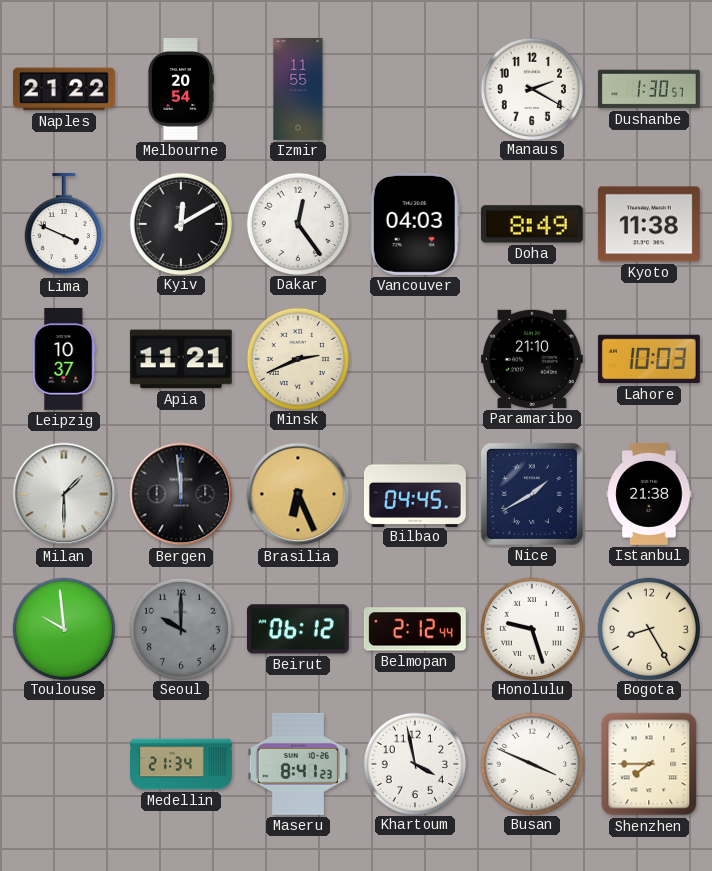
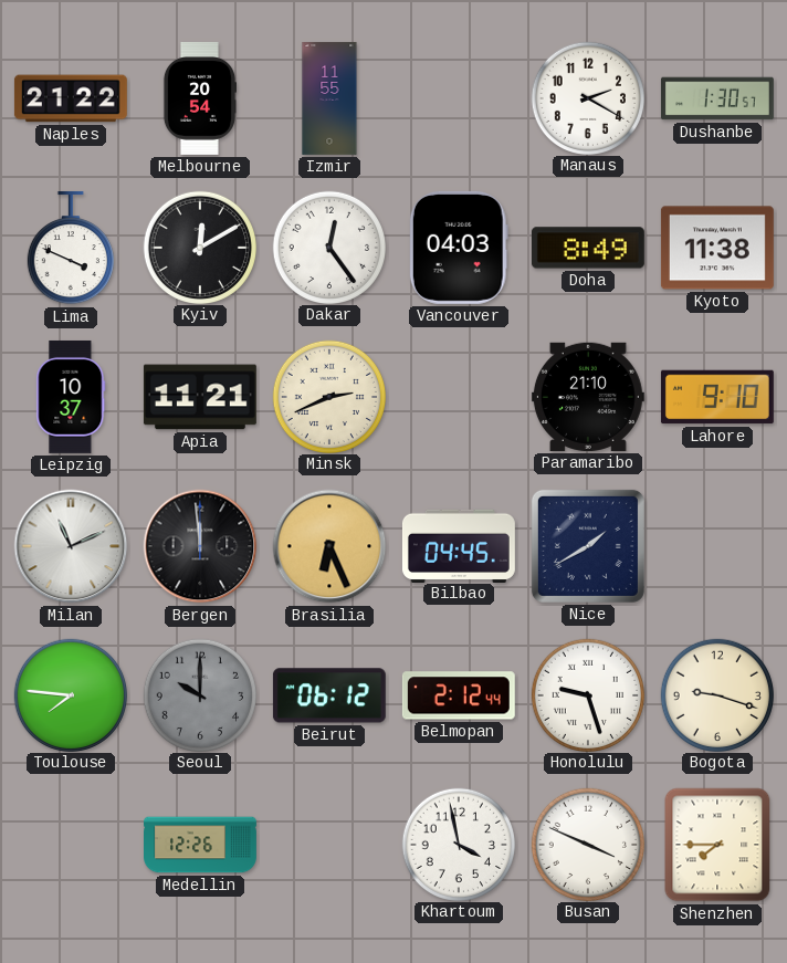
Lahore: 10:03 -> 9:10
Milan: 1:30 -> 11:11
Istanbul: 21:38 -> none
Toulouse: 9:59 -> 7:46
Bogota: 8:25 -> 9:18
Medellin: 21:34 -> 12:26
Maseru: 8:41 -> none
